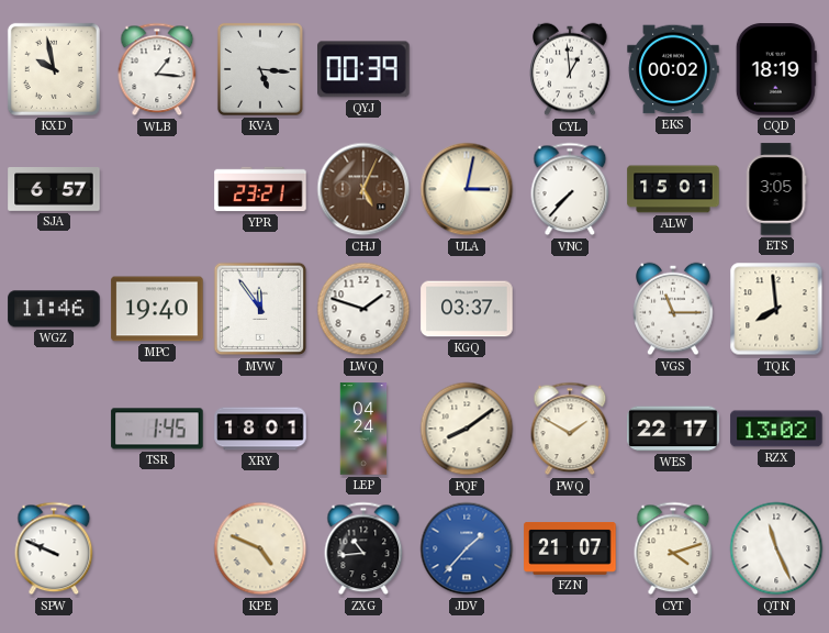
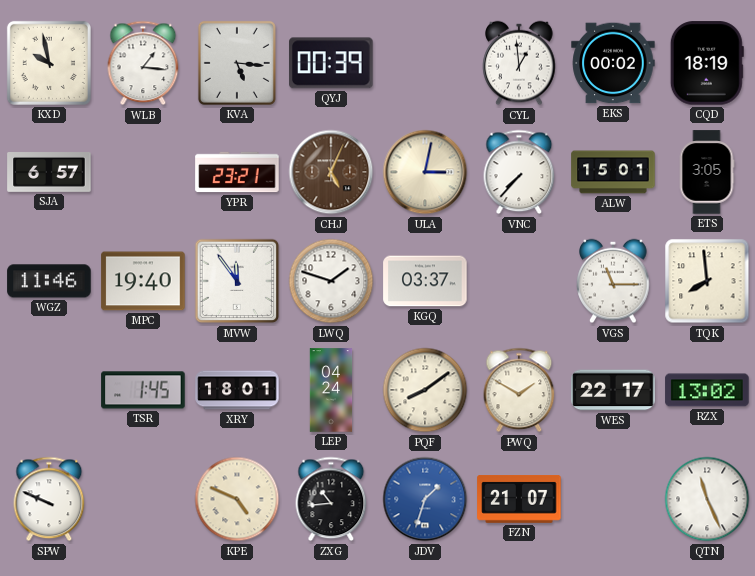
JDV: 1:37 -> 1:33
CYT: 4:12 -> none
